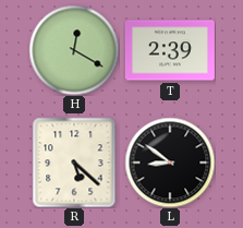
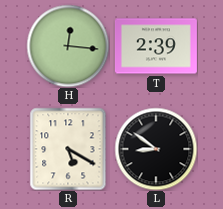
H: 12:20 -> 12:16
R: 5:22 -> 5:20
